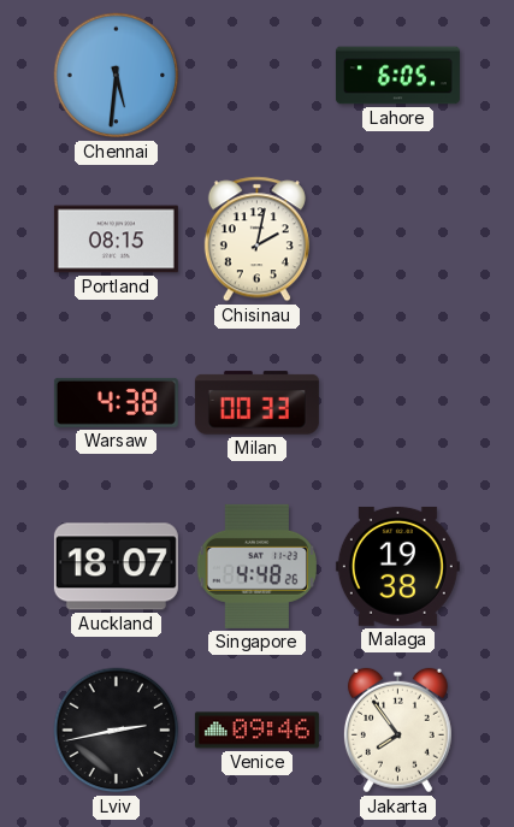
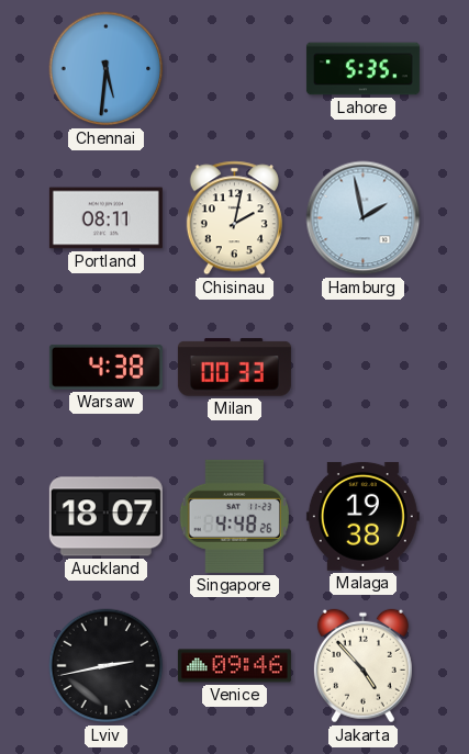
Lahore: 6:05 -> 5:35
Portland: 08:15 -> 08:11
Hamburg: none -> 1:58
Jakarta: 7:54 -> 4:53
